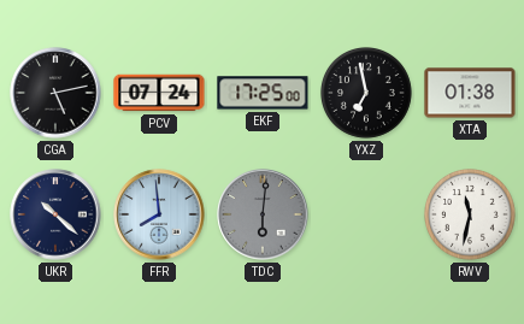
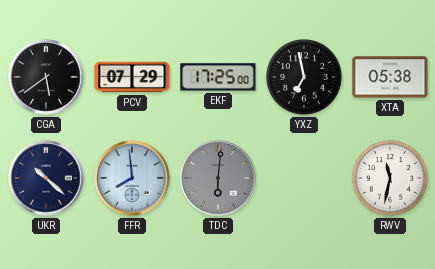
CGA: 5:13 -> 5:39
PCV: 07:24 -> 07:29
XTA: 01:38 -> 05:38
